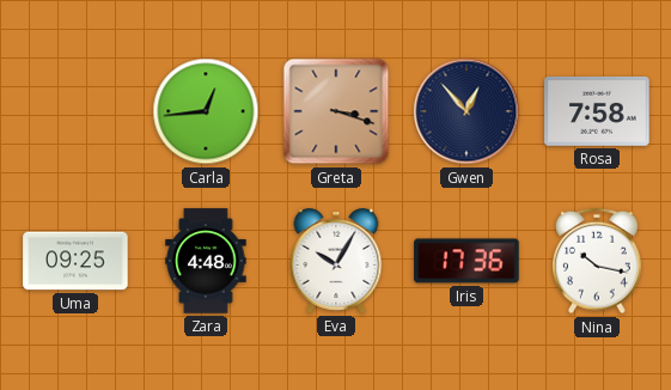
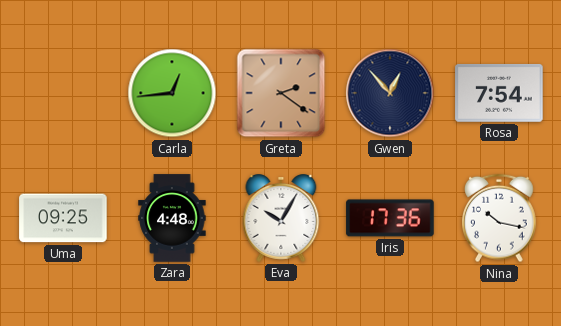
Greta: 3:18 -> 2:21
Rosa: 7:58 -> 7:54
